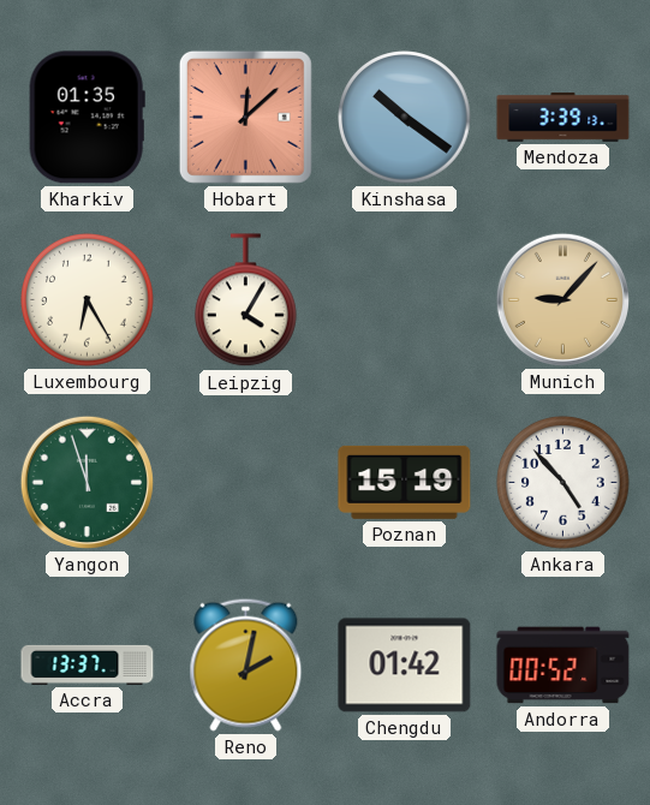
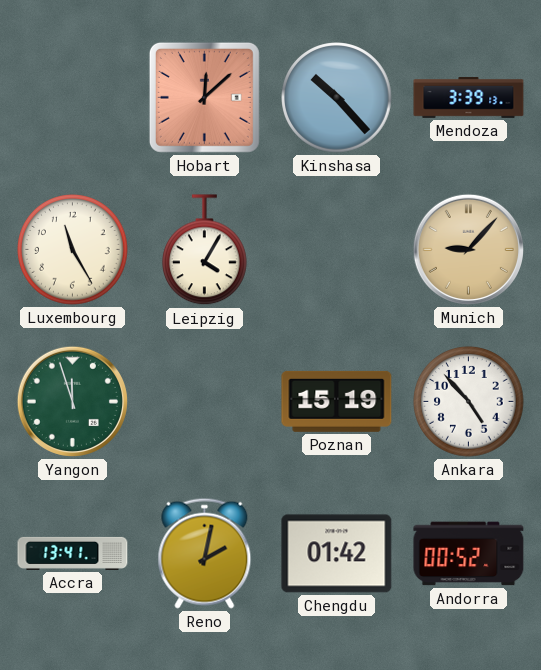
Kharkiv: 01:35 -> none
Kinshasa: 10:21 -> 10:23
Luxembourg: 6:25 -> 11:25
Accra: 13:37 -> 13:41
